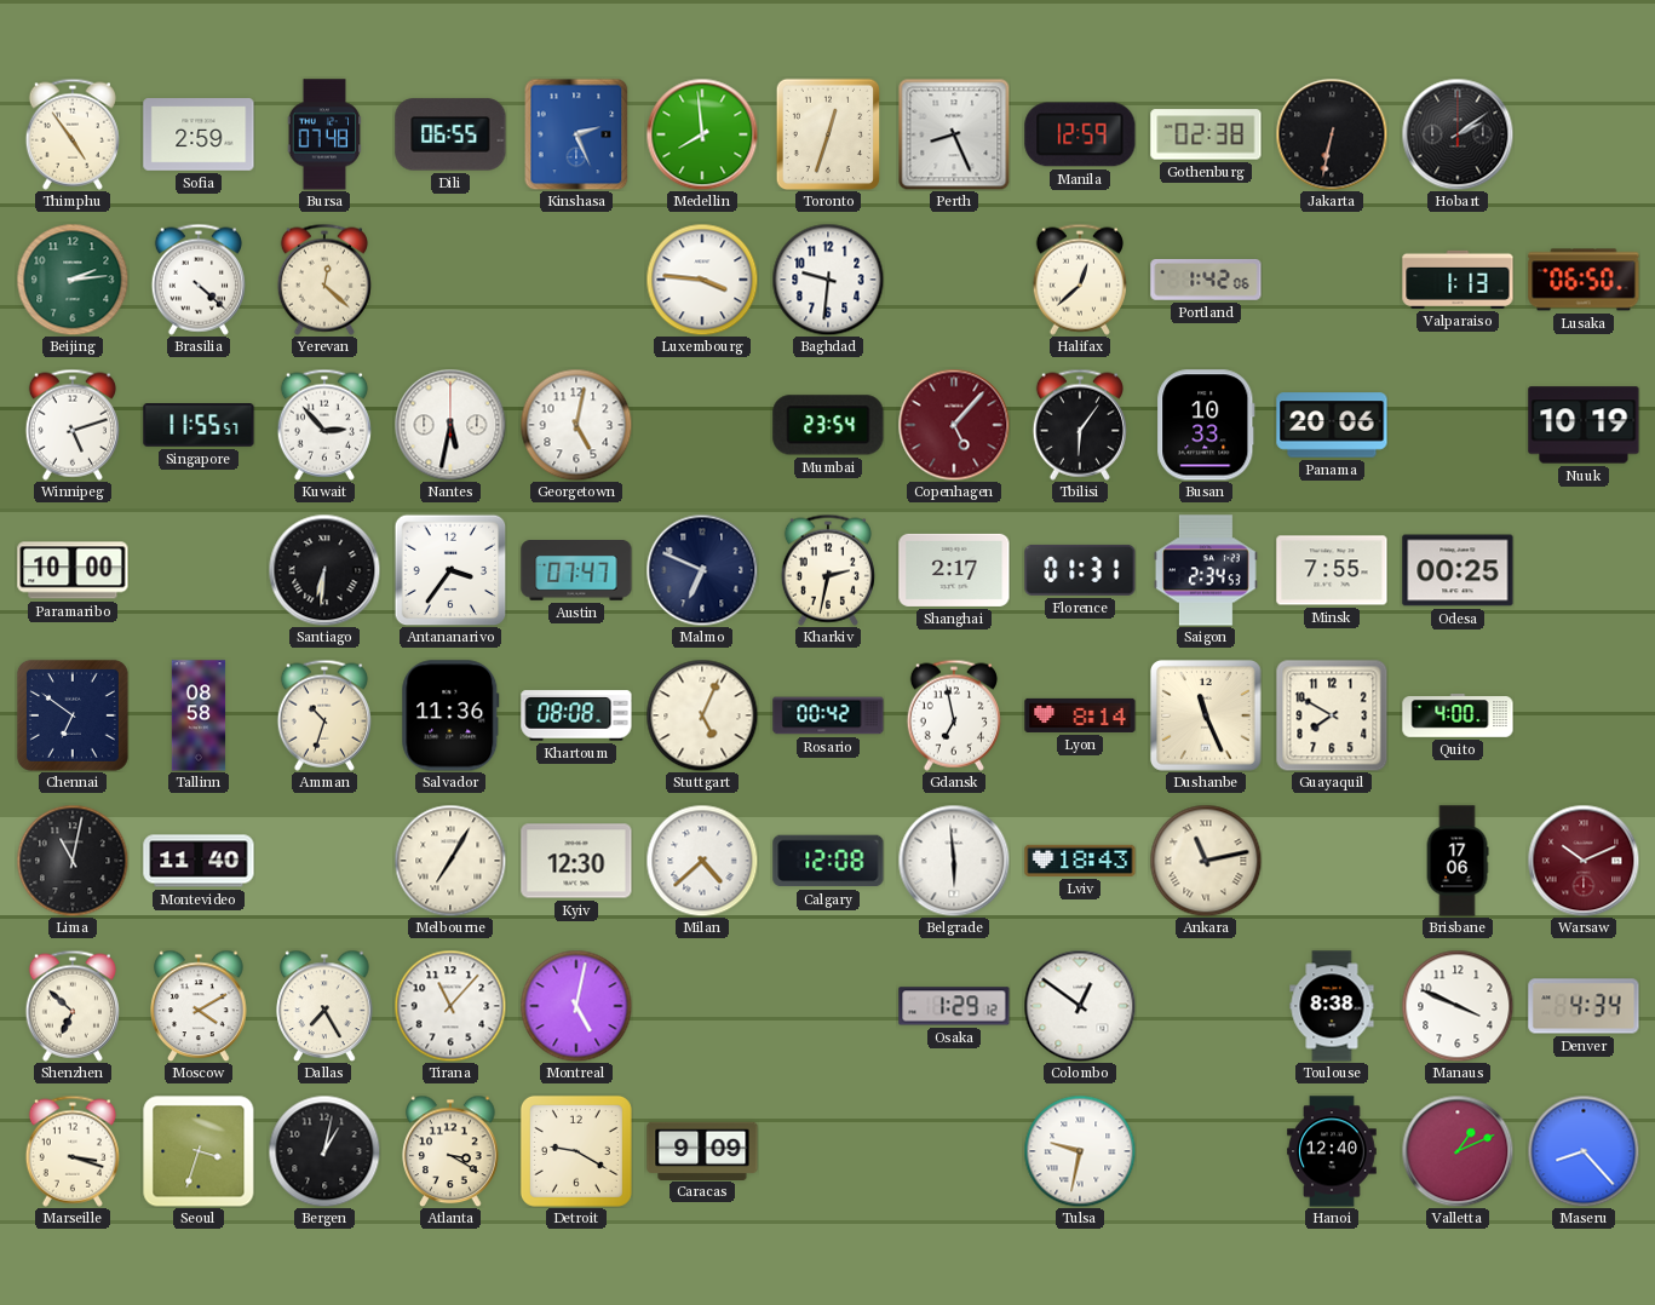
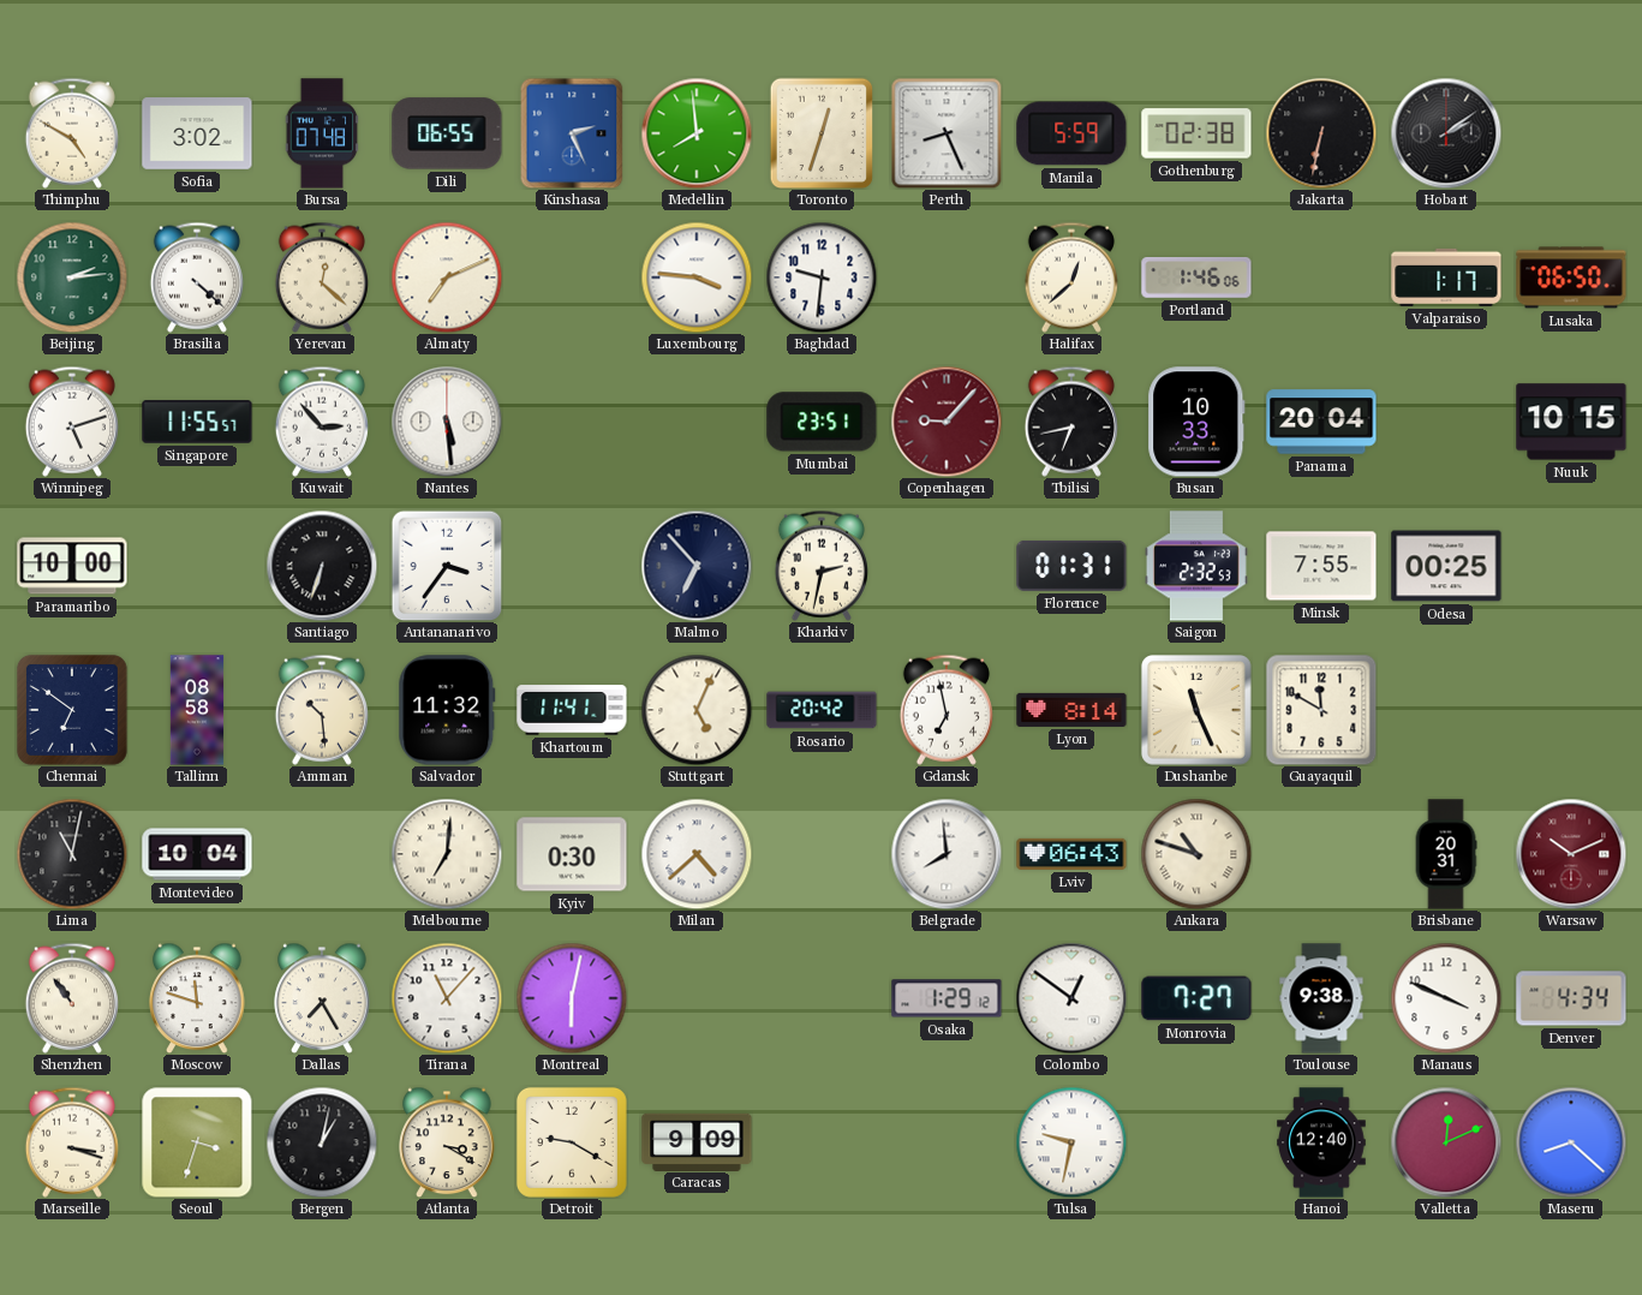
Thimphu: 4:54 -> 4:50
Sofia: 2:59 -> 3:02
Manila: 12:59 -> 5:59
Almaty: none -> 7:11
Portland: 1:42 -> 1:46
Valparaiso: 1:13 -> 1:17
Nantes: 5:32 -> 5:29
Georgetown: 5:02 -> none
Mumbai: 23:54 -> 23:51
Copenhagen: 5:07 -> 9:07
Tbilisi: 6:06 -> 6:43
Panama: 20:06 -> 20:04
Nuuk: 10:19 -> 10:15
Santiago: 6:31 -> 6:33
Austin: 07:47 -> none
Malmo: 6:49 -> 6:53
Shanghai: 2:17 -> none
Saigon: 2:34 -> 2:32
Amman: 10:33 -> 10:29
Salvador: 11:36 -> 11:32
Khartoum: 08:08 -> 11:41
Rosario: 00:42 -> 20:42
Guayaquil: 7:50 -> 11:50
Quito: 4:00 -> none
Montevideo: 11:40 -> 10:04
Melbourne: 7:05 -> 7:01
Kyiv: 12:30 -> 0:30
Calgary: 12:08 -> none
Belgrade: 5:59 -> 7:59
Lviv: 18:43 -> 06:43
Ankara: 11:13 -> 10:48
Brisbane: 17:06 -> 20:31
Shenzhen: 6:52 -> 10:54
Moscow: 4:10 -> 11:48
Montreal: 5:02 -> 6:02
Monrovia: none -> 7:27
Toulouse: 8:38 -> 9:38
Valletta: 1:11 -> 12:11
Maseru: 8:23 -> 8:22
